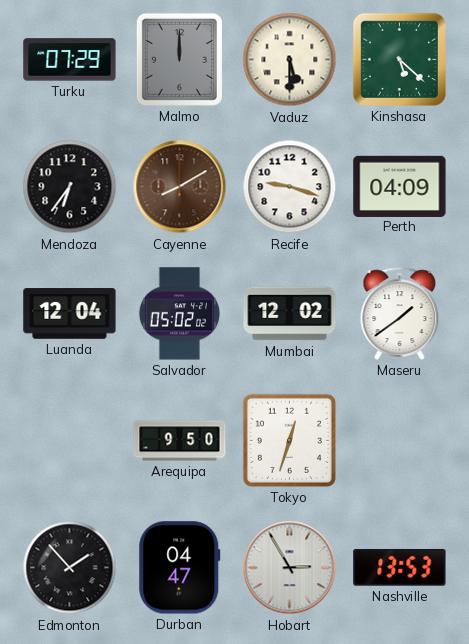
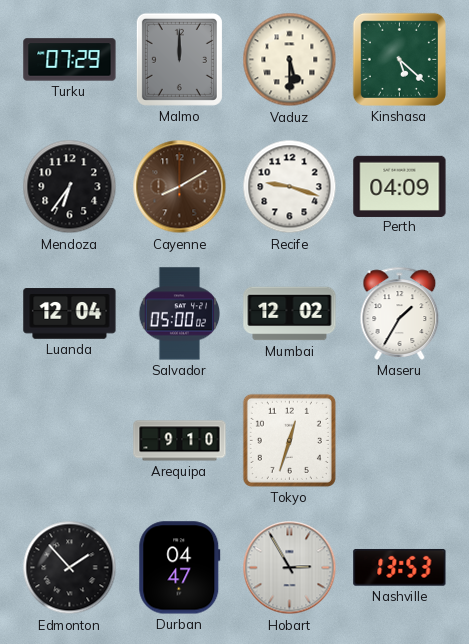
Salvador: 05:02 -> 05:00
Maseru: 1:39 -> 1:35
Arequipa: 9:50 -> 9:10
